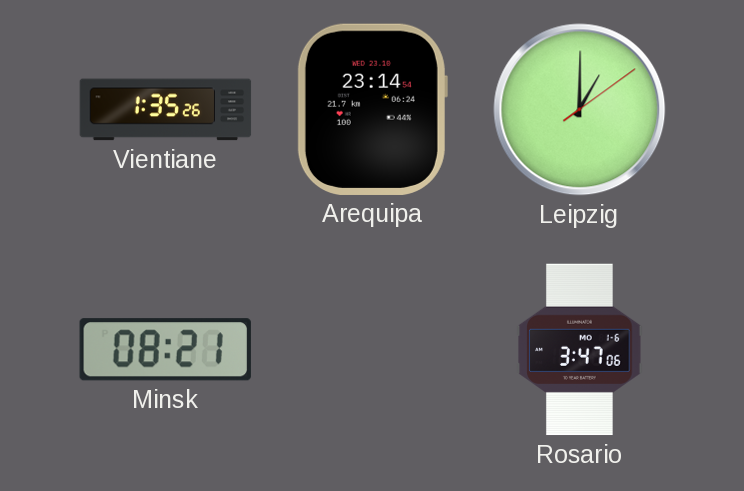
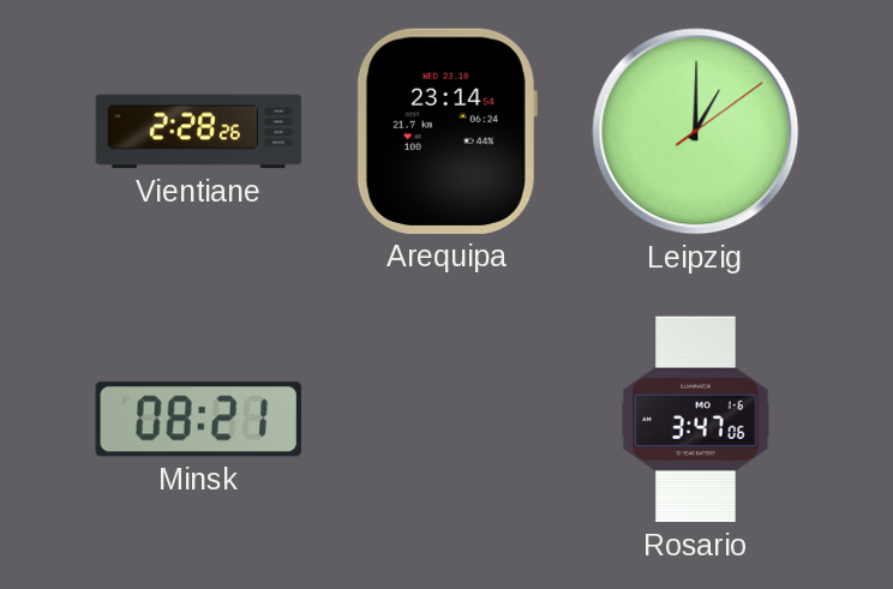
Vientiane: 1:35 -> 2:28
